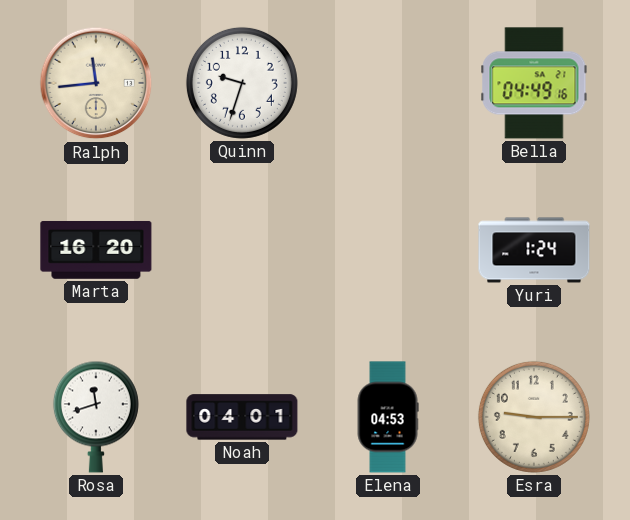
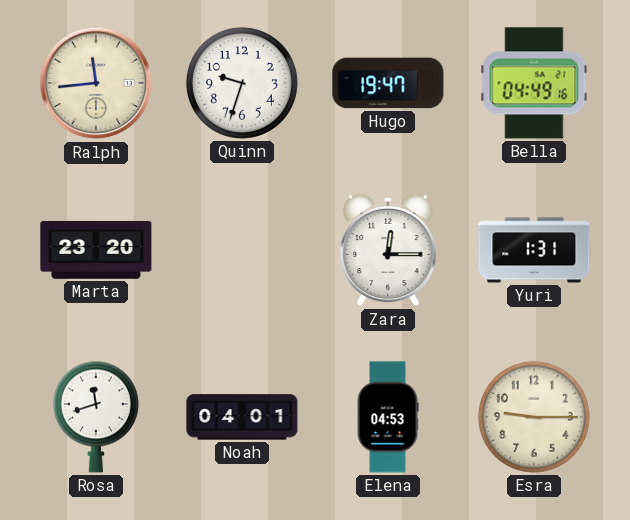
Hugo: none -> 19:47
Marta: 16:20 -> 23:20
Zara: none -> 12:15
Yuri: 1:24 -> 1:31
